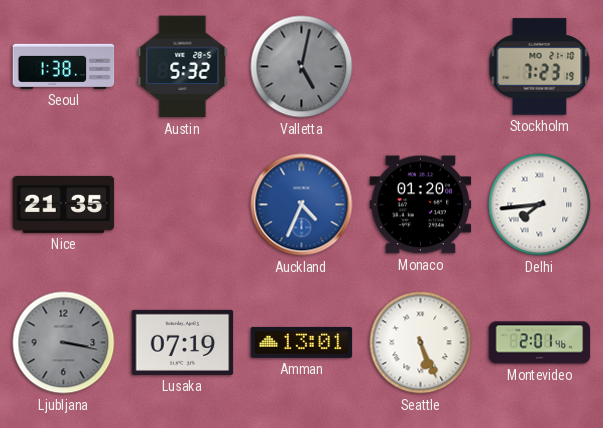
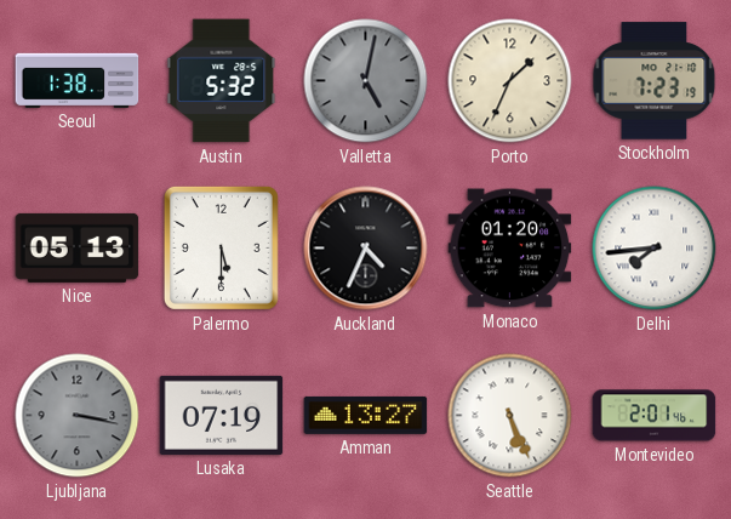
Porto: none -> 1:34
Nice: 21:35 -> 05:13
Palermo: none -> 5:30
Auckland dial: blue -> black
Amman: 13:01 -> 13:27
